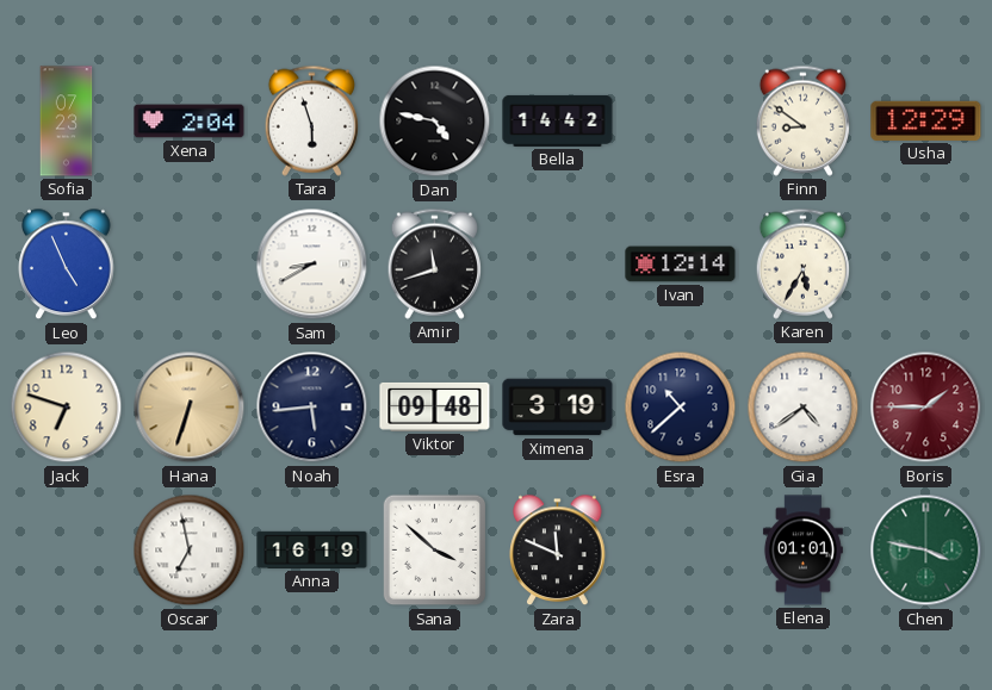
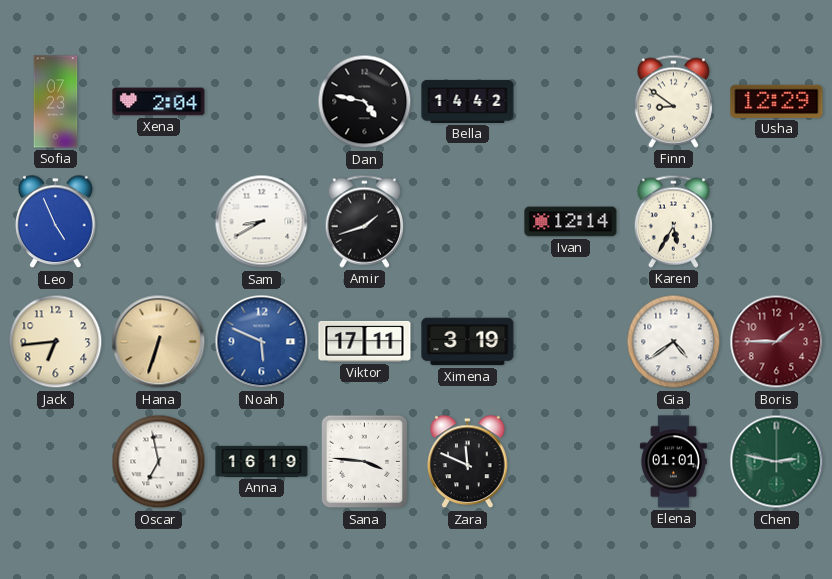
Tara: 5:57 -> none
Amir: 11:42 -> 1:42
Jack: 6:48 -> 6:44
Noah: 5:44 -> 5:49
Noah dial: navy -> blue
Viktor: 09:48 -> 17:11
Esra: 10:38 -> none
Sana: 3:52 -> 3:46
Chen: 3:47 -> 2:47
